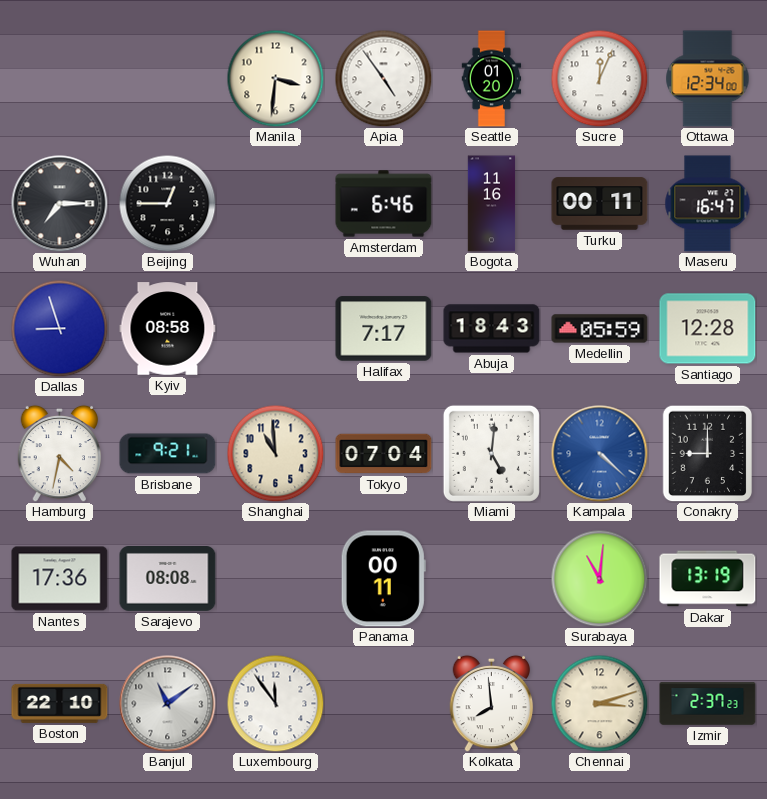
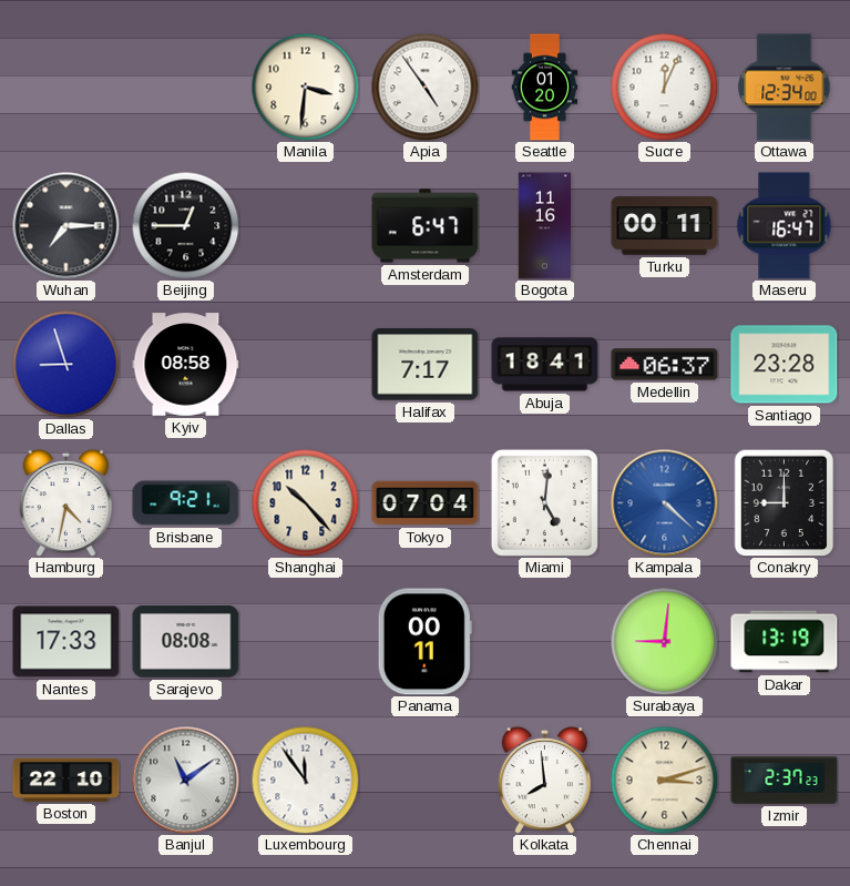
Amsterdam: 6:46 -> 6:47
Abuja: 18:43 -> 18:41
Medellin: 05:59 -> 06:37
Santiago: 12:28 -> 23:28
Shanghai: 10:59 -> 10:23
Nantes: 17:36 -> 17:33
Surabaya: 11:01 -> 9:01
